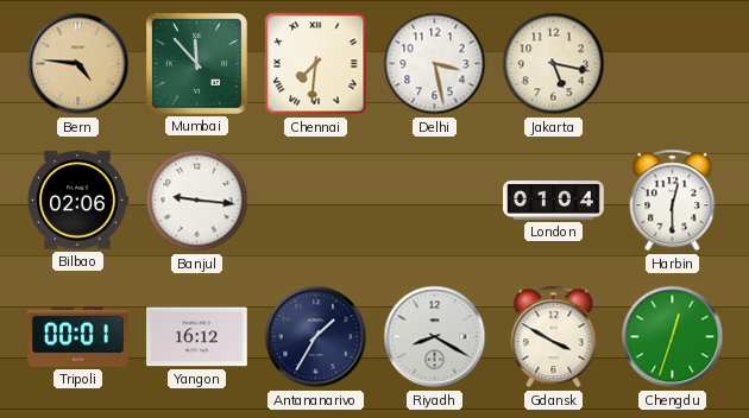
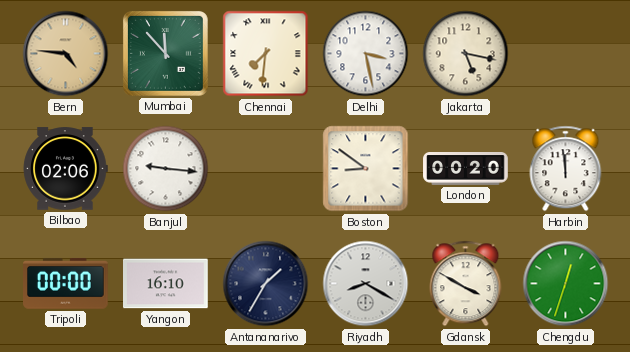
Boston: none -> 8:51
London: 01:04 -> 00:20
Harbin: 12:30 -> 11:59
Tripoli: 00:01 -> 00:00
Yangon: 16:12 -> 16:10
